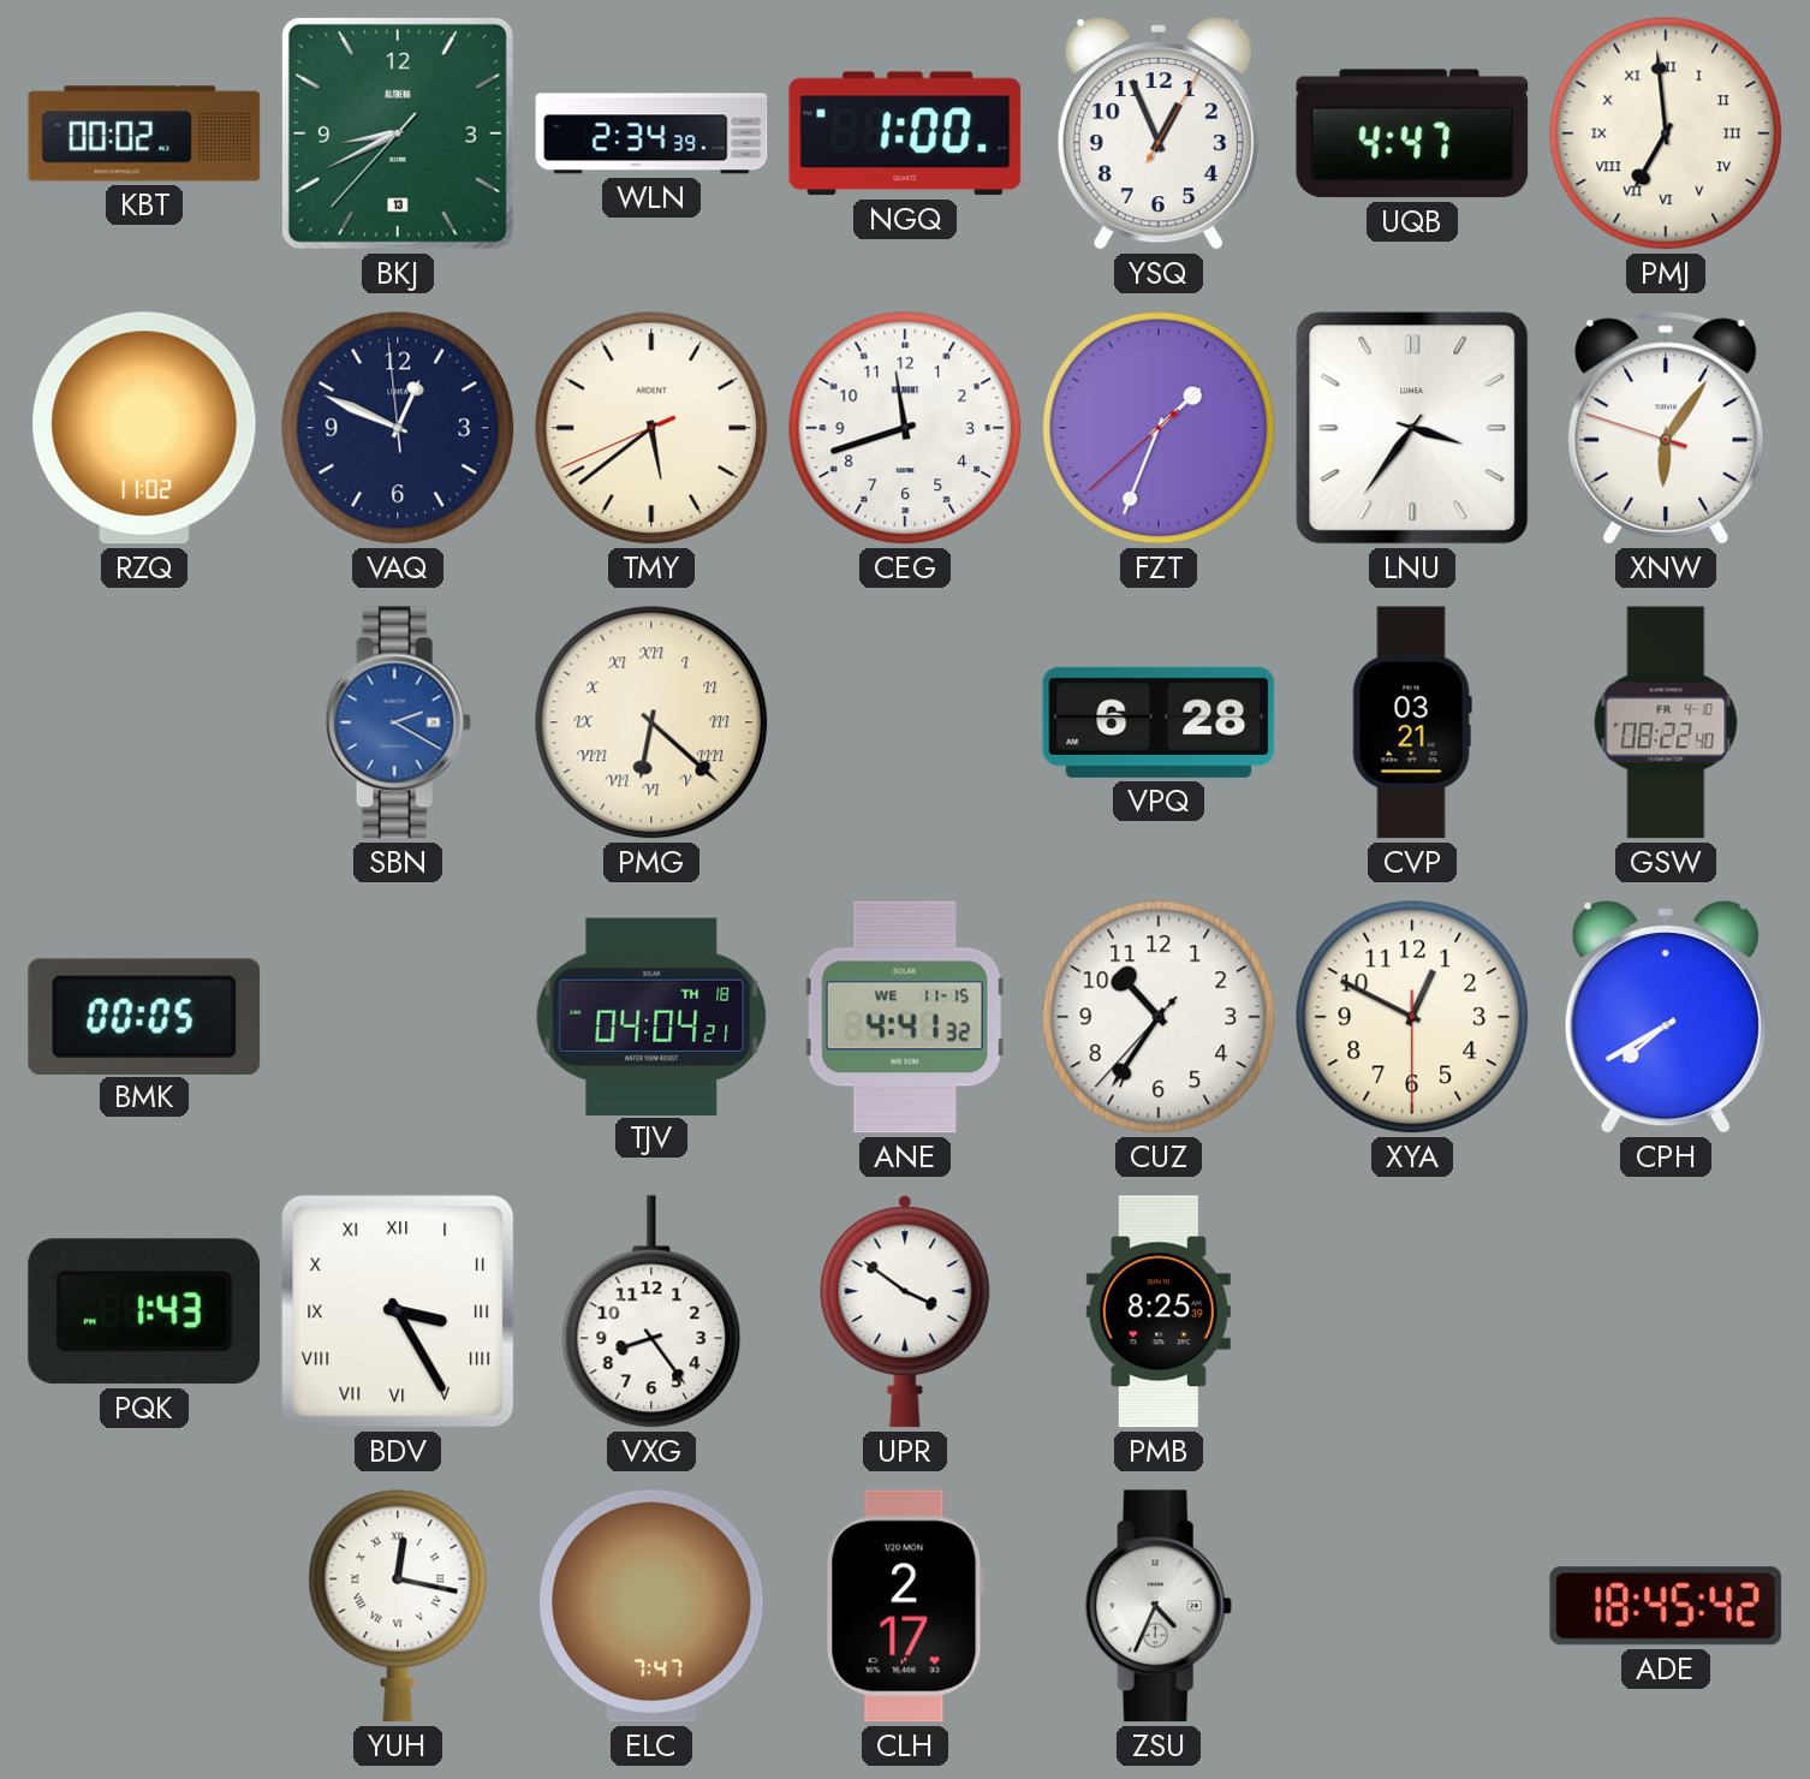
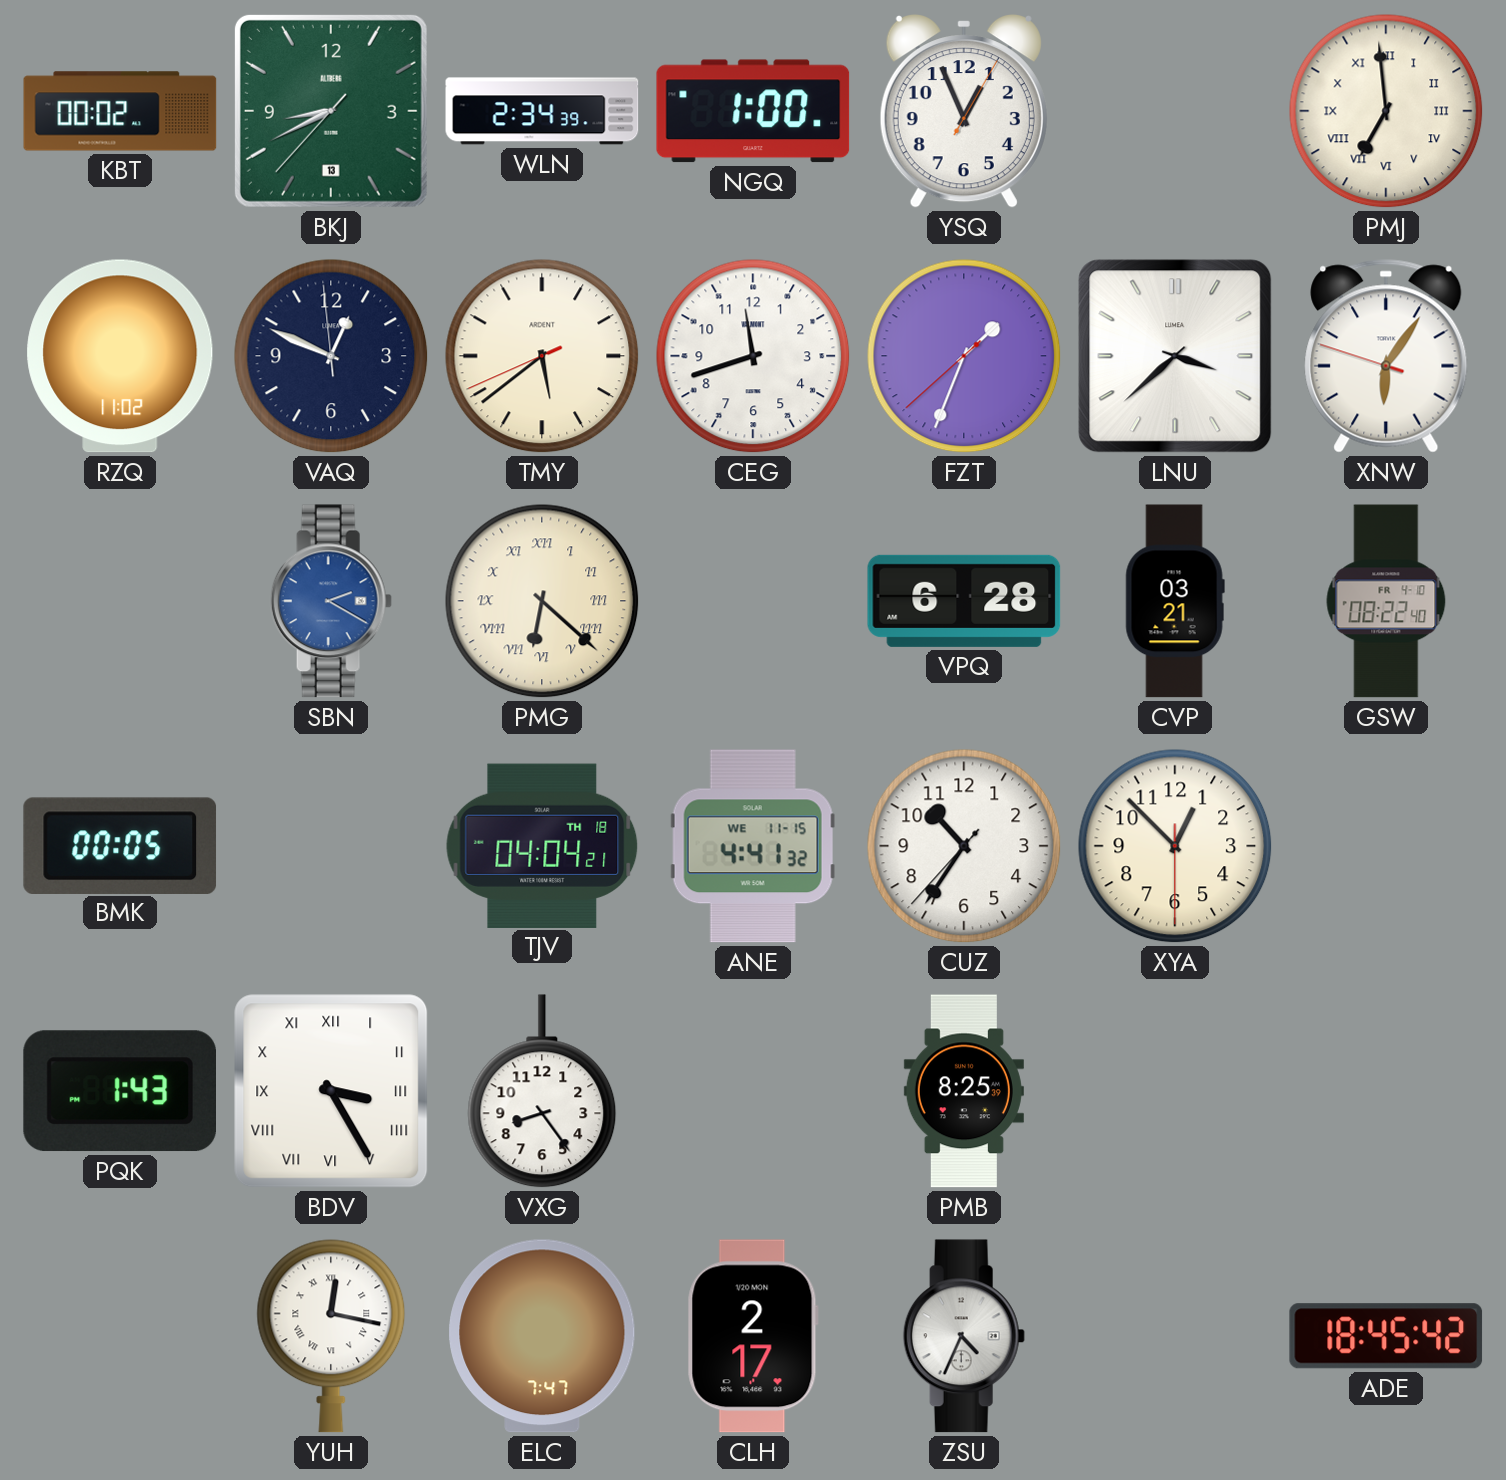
UQB: 4:47 -> none
LNU: 3:36 -> 3:38
XYA: 12:49 -> 12:52
CPH: 7:40 -> none
UPR: 3:51 -> none
